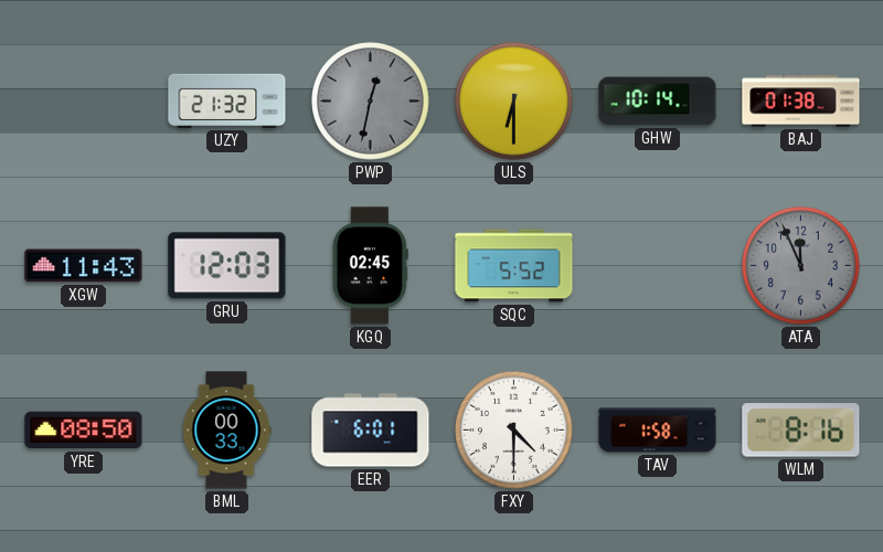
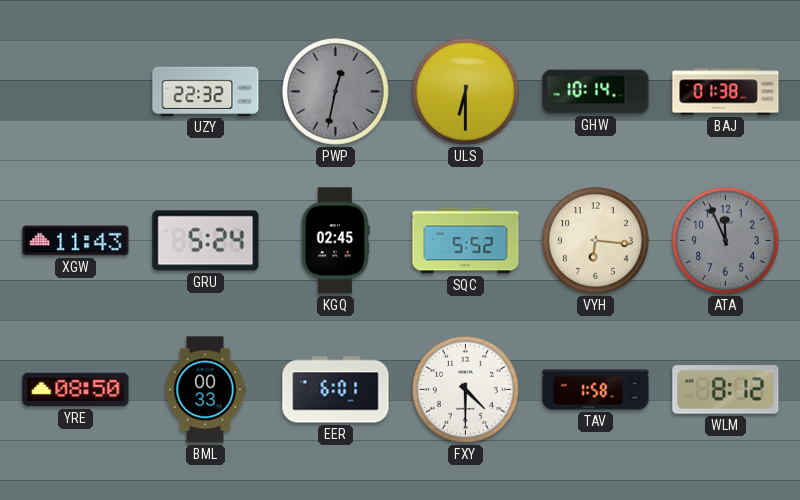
UZY: 21:32 -> 22:32
GRU: 12:03 -> 5:24
VYH: none -> 6:16
WLM: 8:16 -> 8:12
